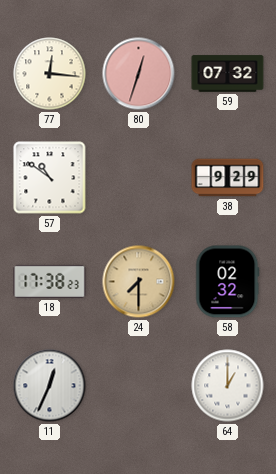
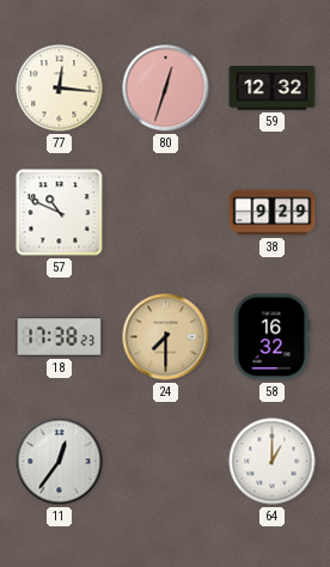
59: 07:32 -> 12:32
57: 10:51 -> 10:49
58: 02:32 -> 16:32
11: 12:34 -> 12:36
